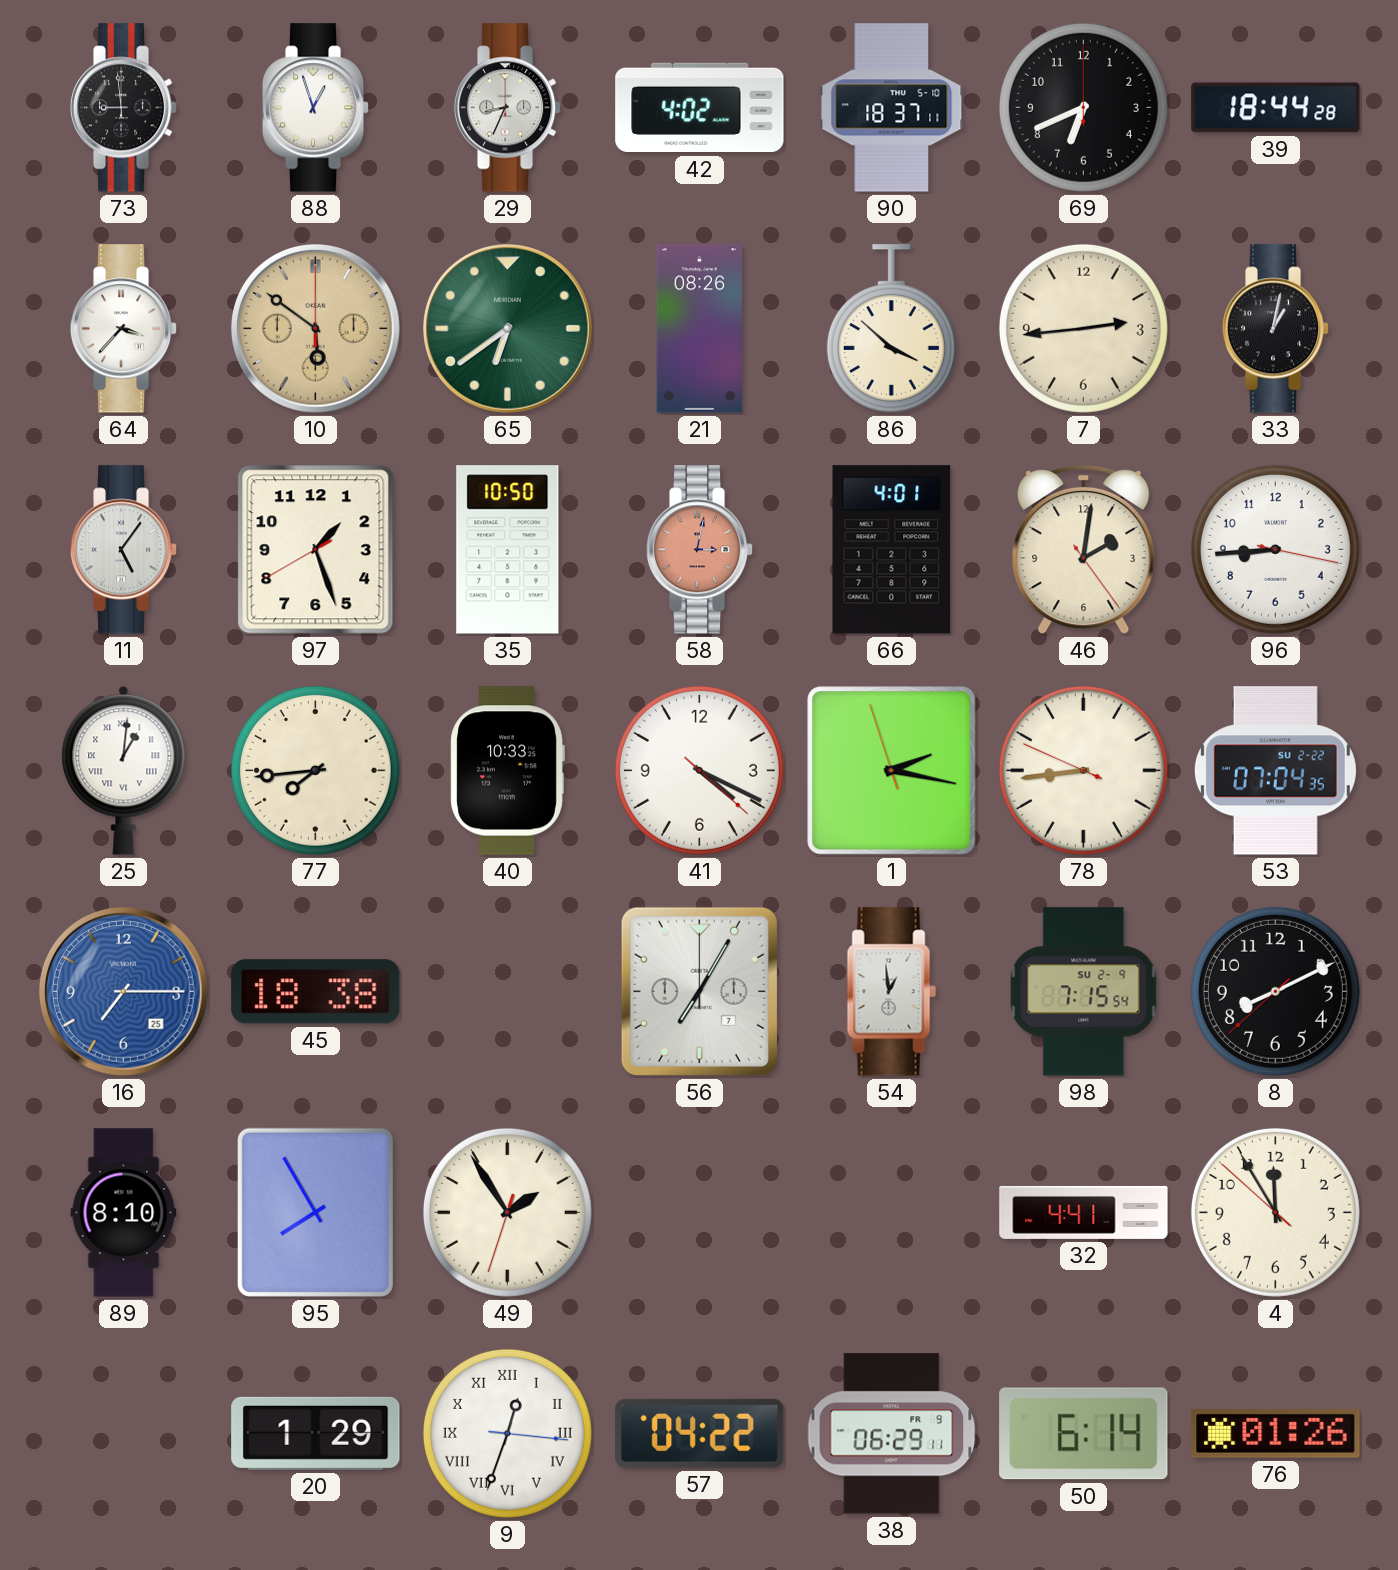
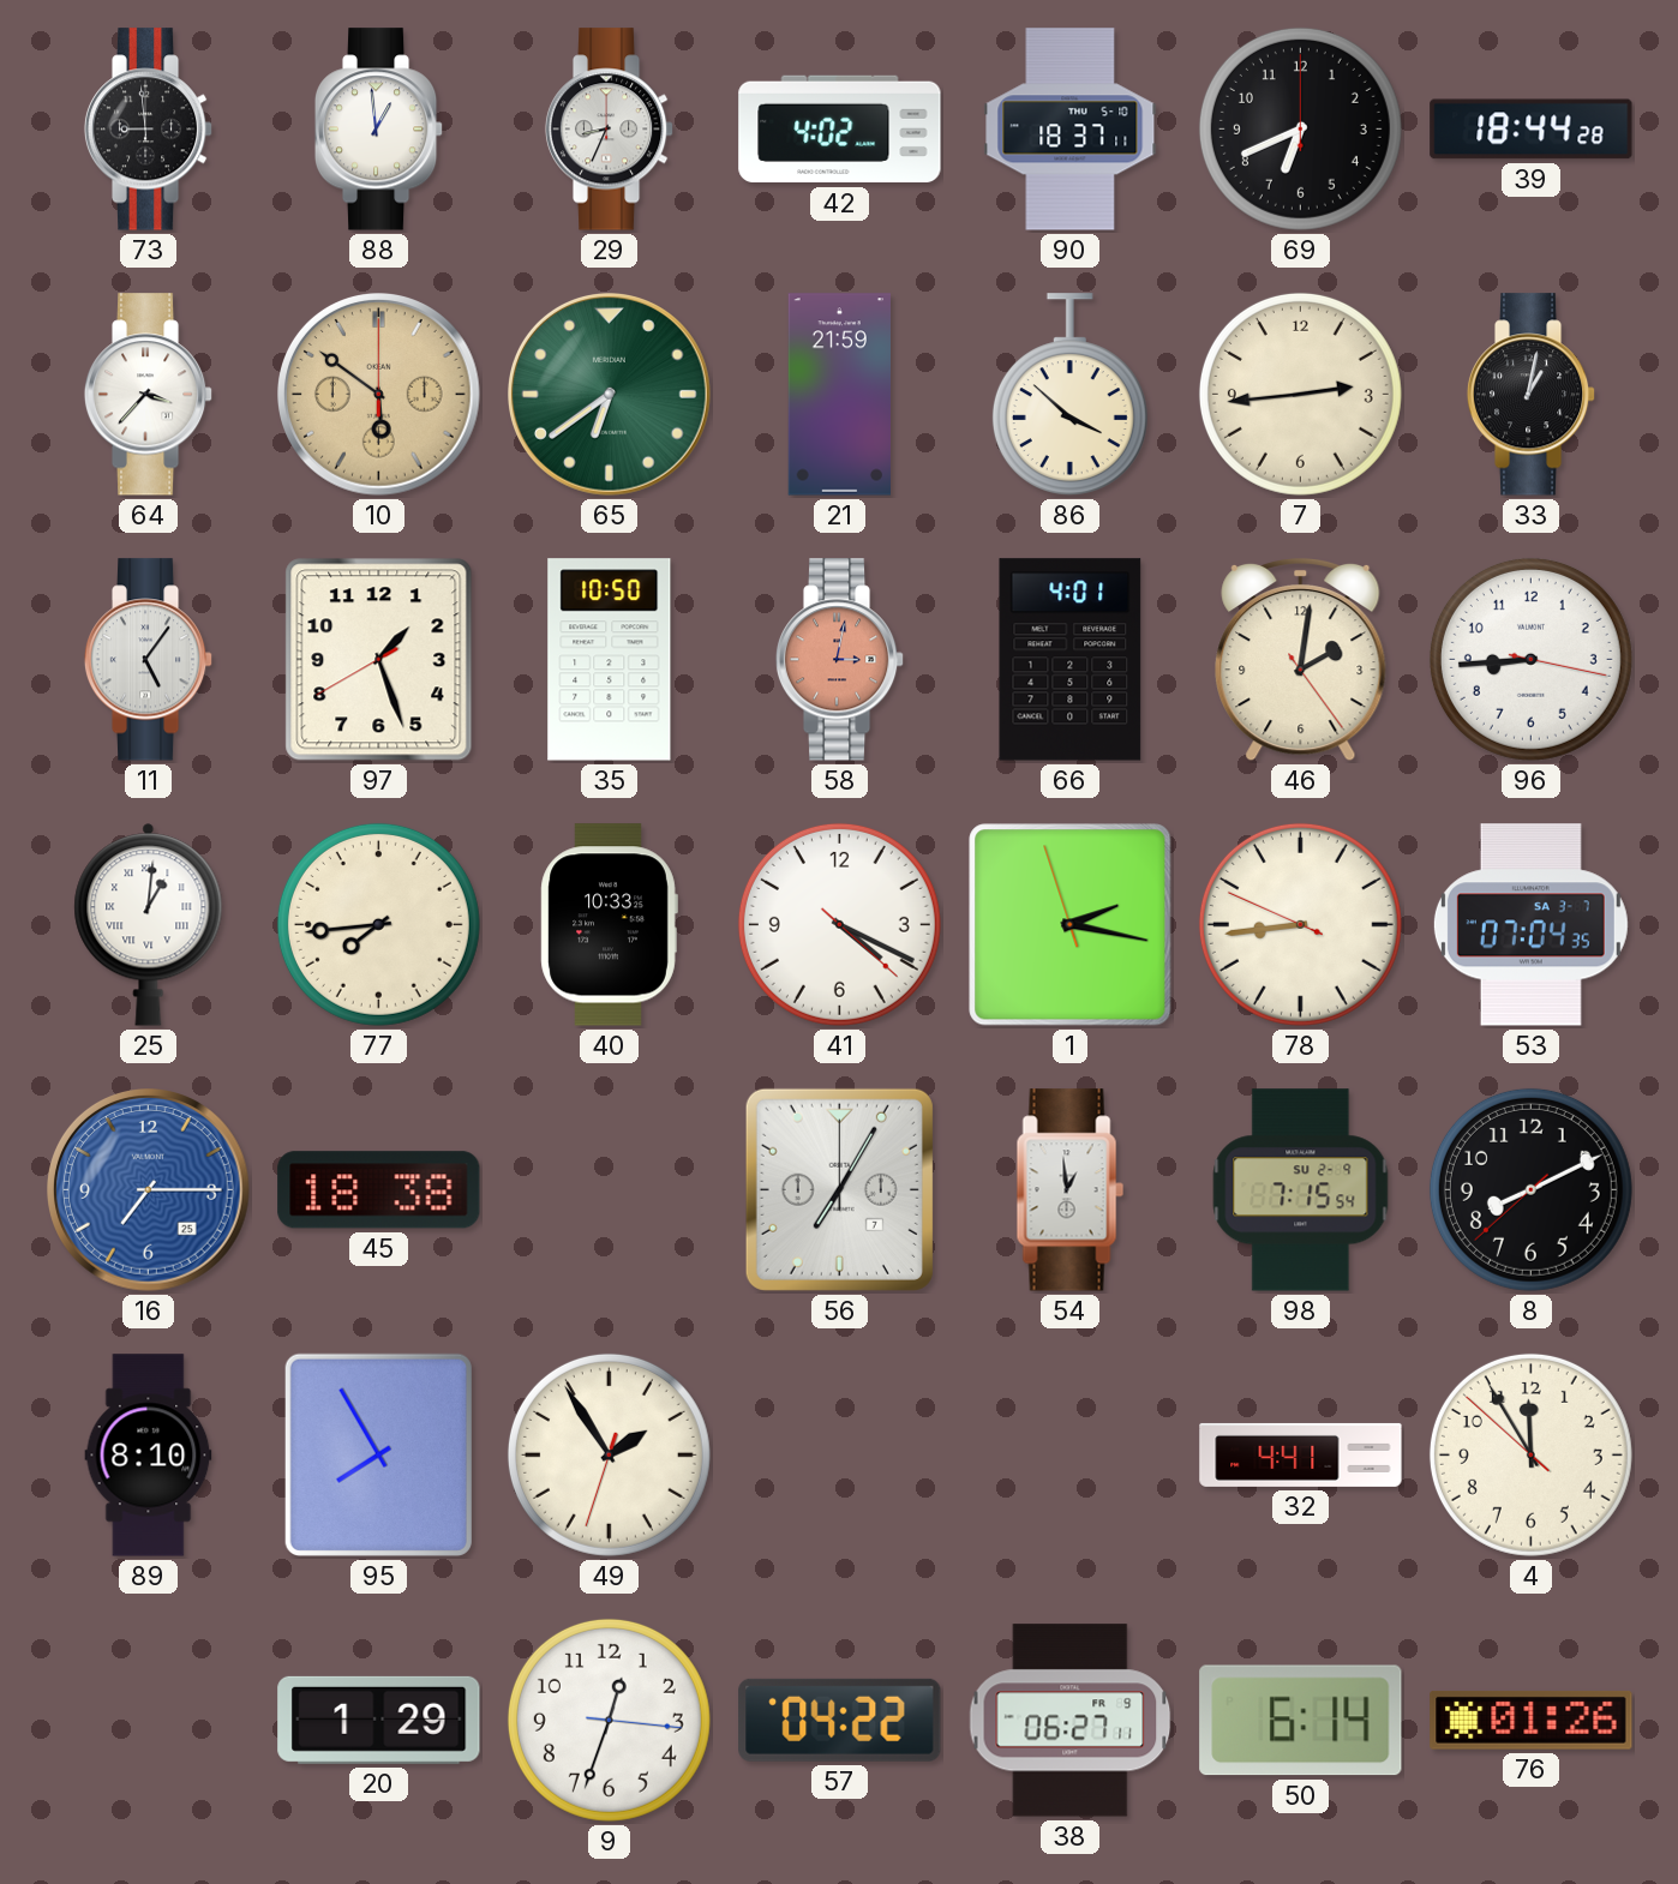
88: 12:57 -> 12:59
21: 08:26 -> 21:59
53 date: SU 2-22 -> SA 3-7
9 numerals: Roman -> Arabic
38: 06:29 -> 06:27
